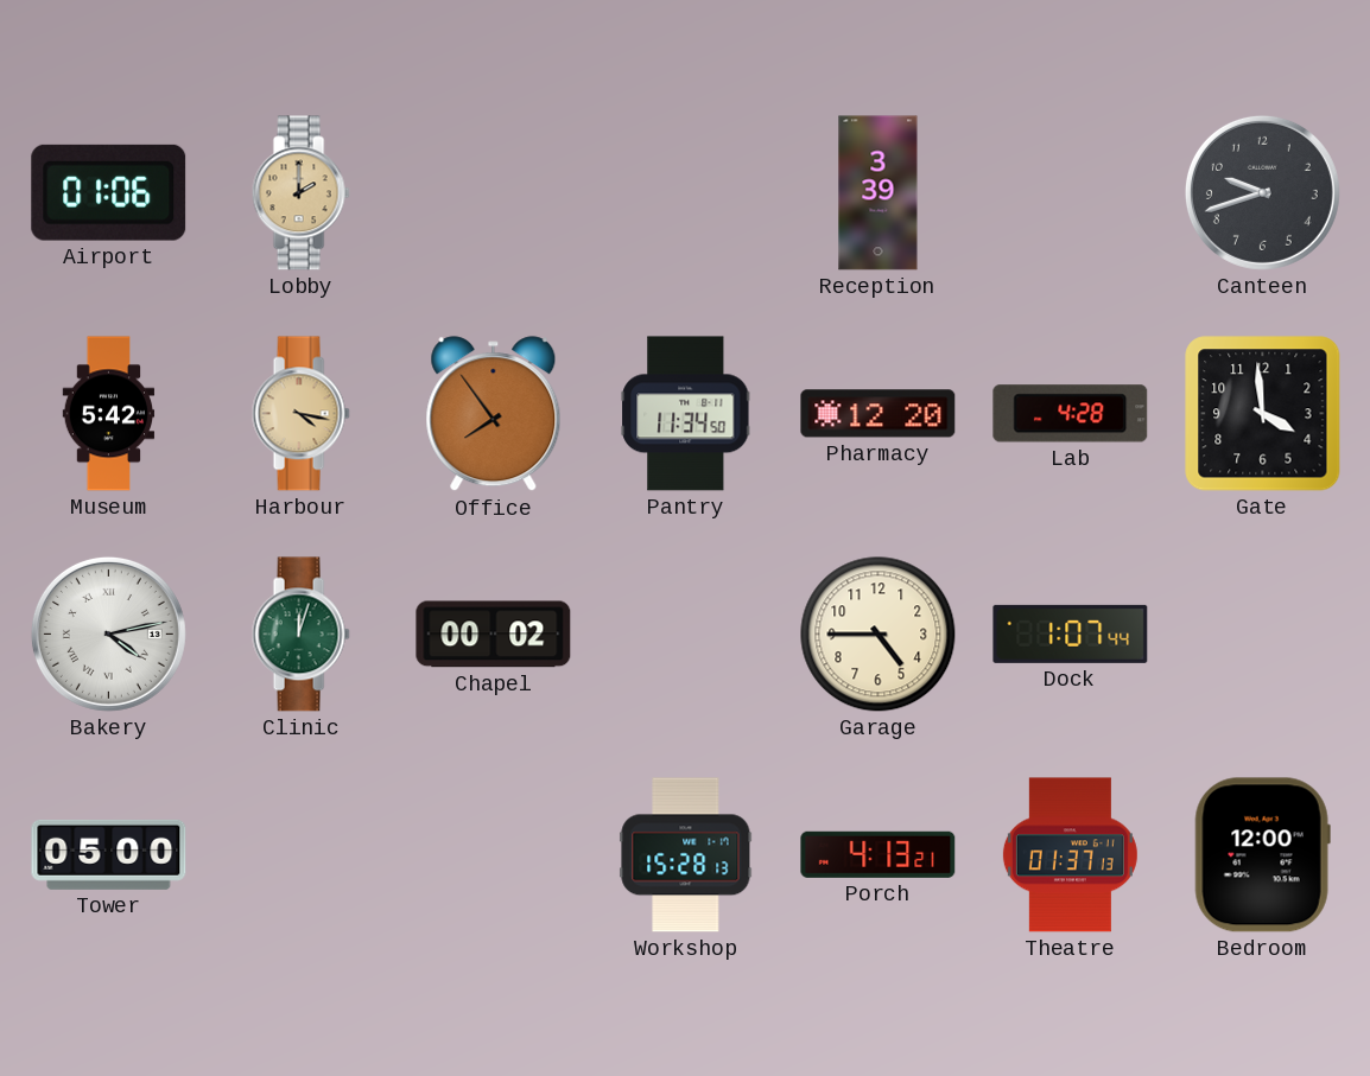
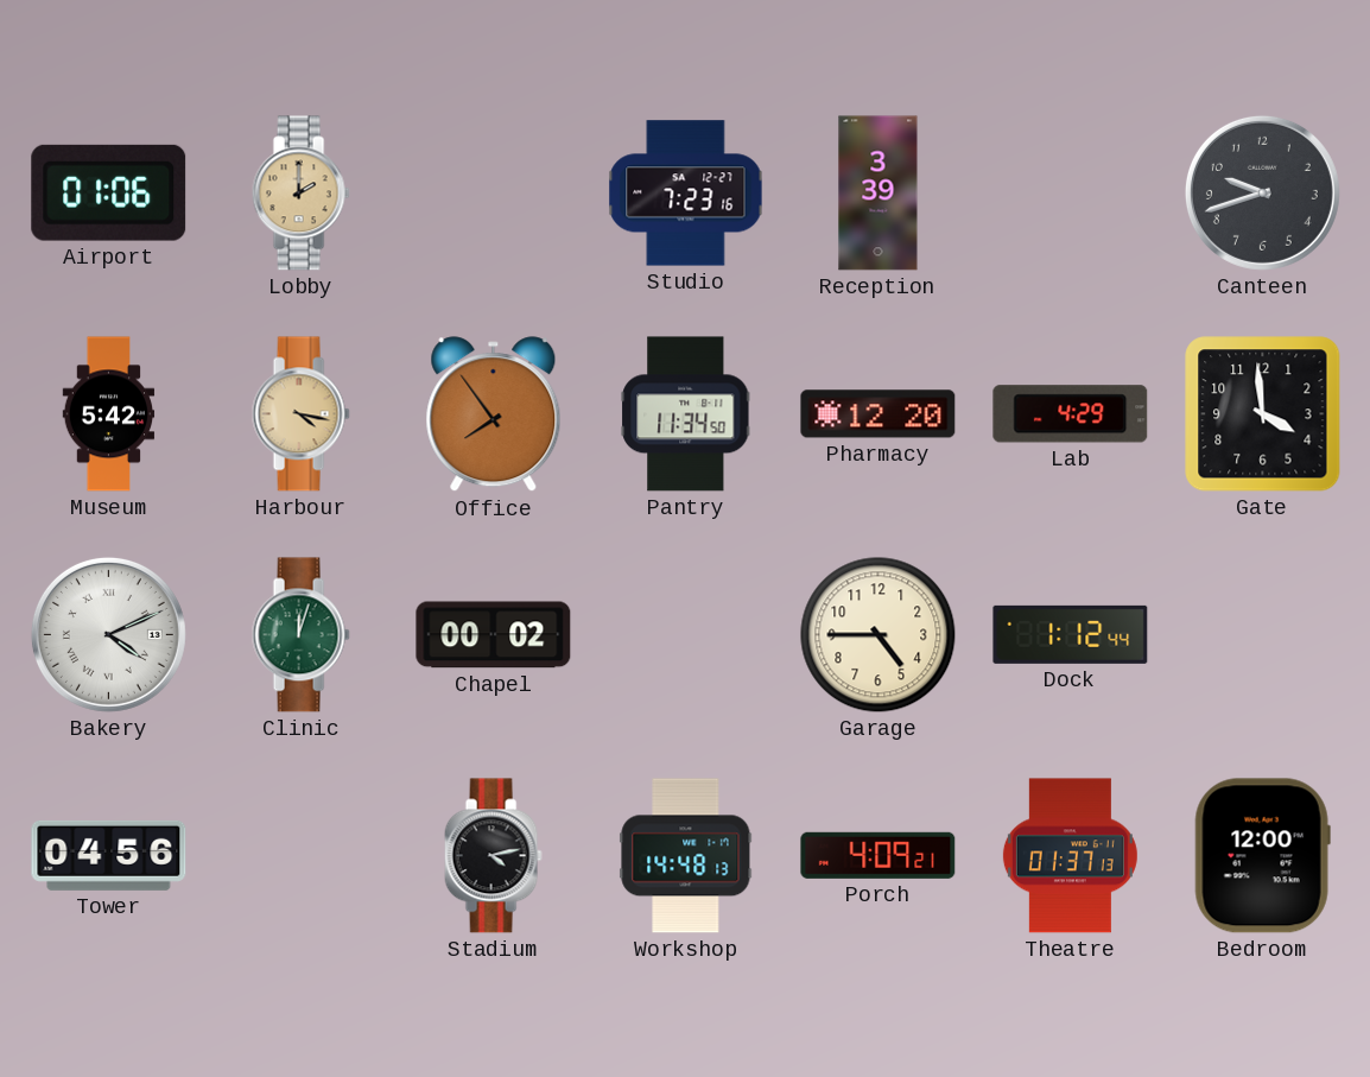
Studio: none -> 7:23
Lab: 4:28 -> 4:29
Bakery: 4:13 -> 4:11
Dock: 1:07 -> 1:12
Tower: 05:00 -> 04:56
Stadium: none -> 4:13
Workshop: 15:28 -> 14:48
Porch: 4:13 -> 4:09
